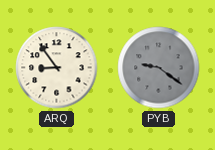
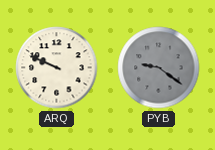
ARQ: 8:54 -> 9:49
